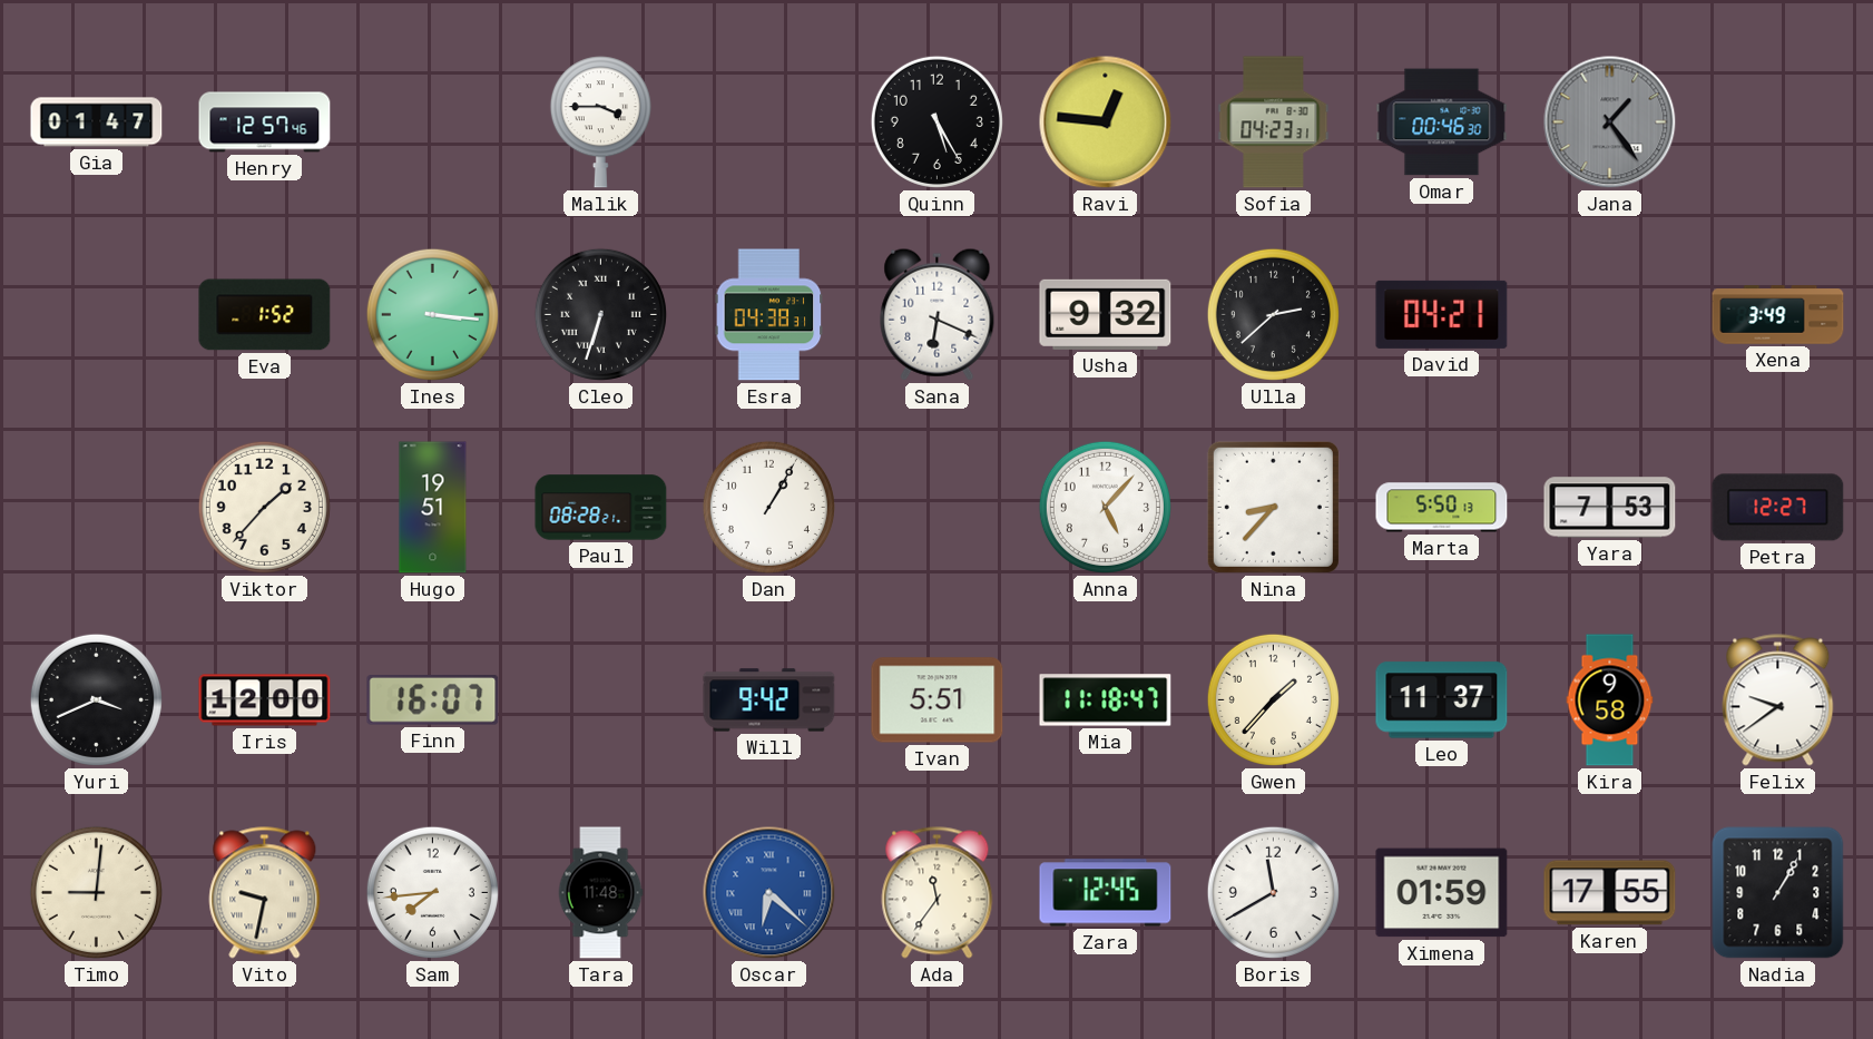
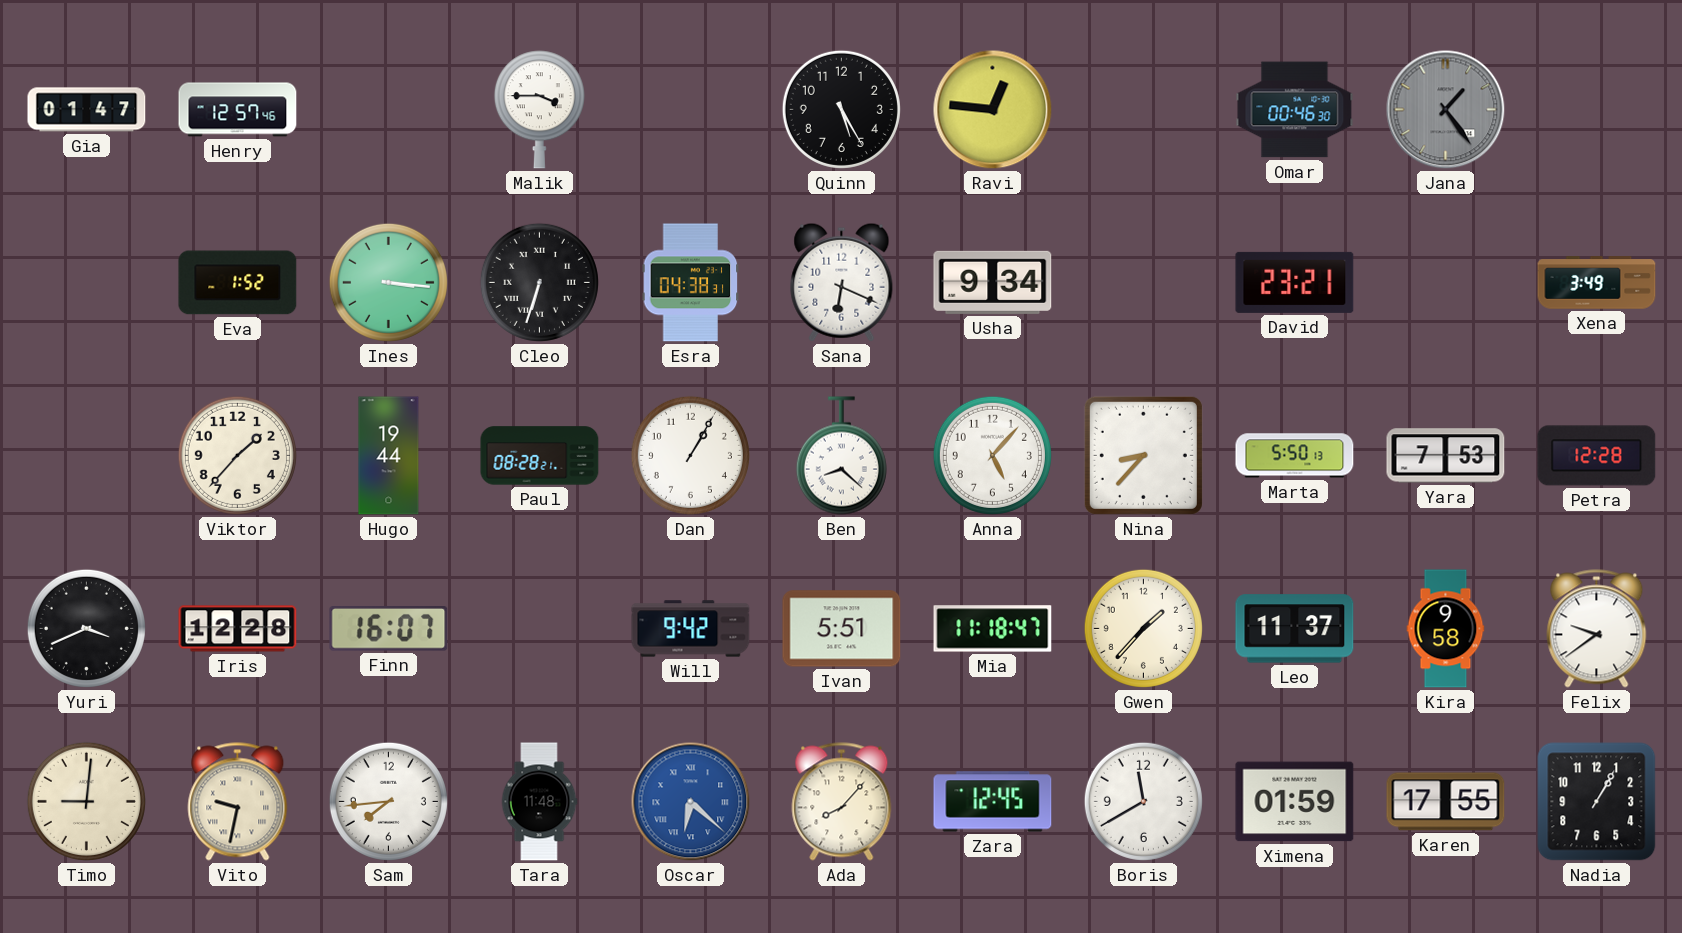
Sofia: 04:23 -> none
Usha: 9:32 -> 9:34
Ulla: 2:38 -> none
David: 04:21 -> 23:21
Hugo: 19:51 -> 19:44
Ben: none -> 8:22
Petra: 12:27 -> 12:28
Iris: 12:00 -> 12:28
Ada: 11:36 -> 8:07
